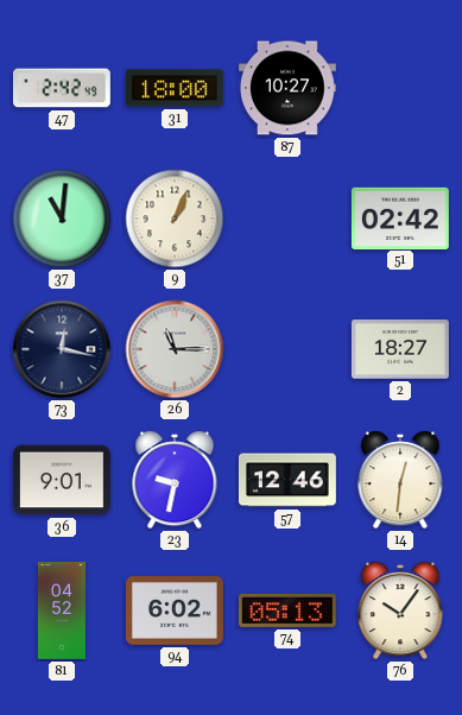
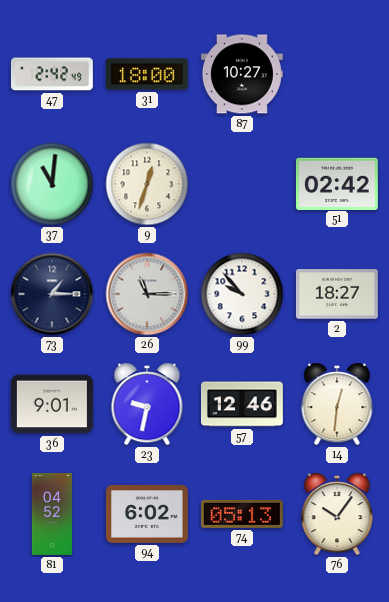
9: 1:04 -> 12:33
73: 12:17 -> 1:15
99: none -> 9:53
